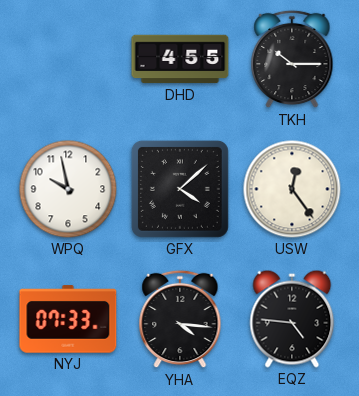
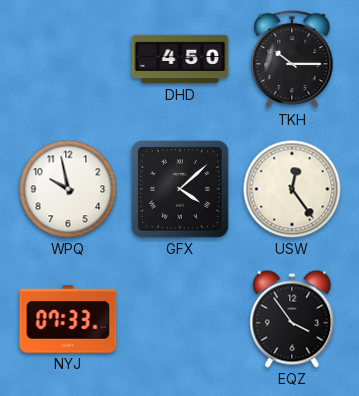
DHD: 4:55 -> 4:50
YHA: 4:16 -> none
EQZ: 4:46 -> 3:54
